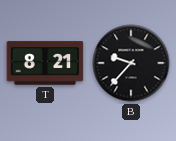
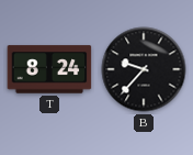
T: 8:21 -> 8:24
